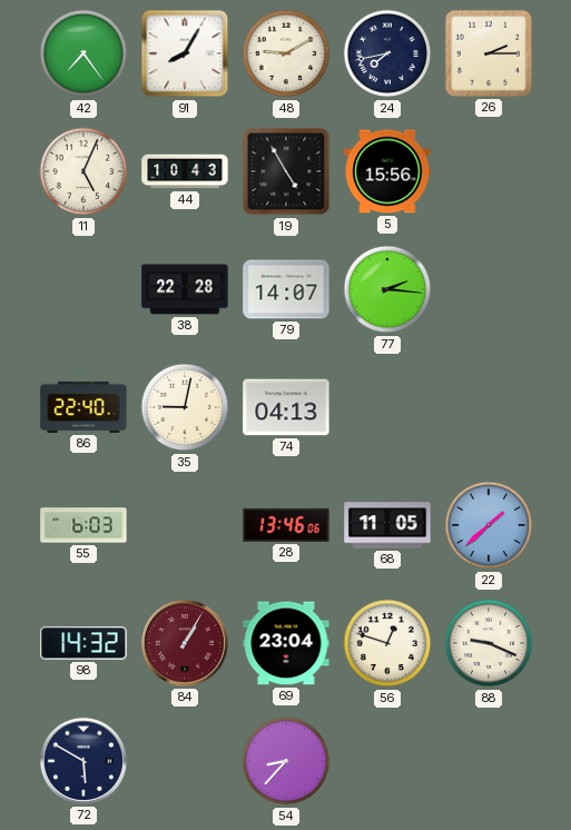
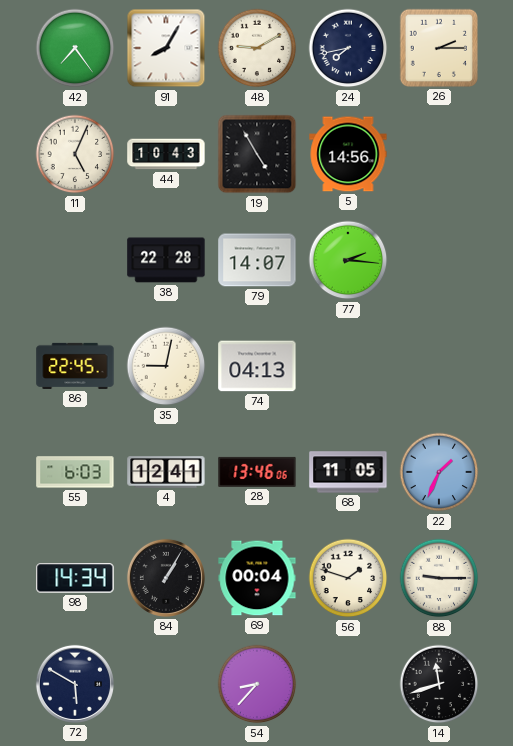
5: 15:56 -> 14:56
86: 22:40 -> 22:45
4: none -> 12:41
22: 1:38 -> 1:34
98: 14:32 -> 14:34
84 dial: burgundy -> black
69: 23:04 -> 00:04
56: 12:48 -> 1:48
88: 9:19 -> 9:15
14: none -> 11:42
